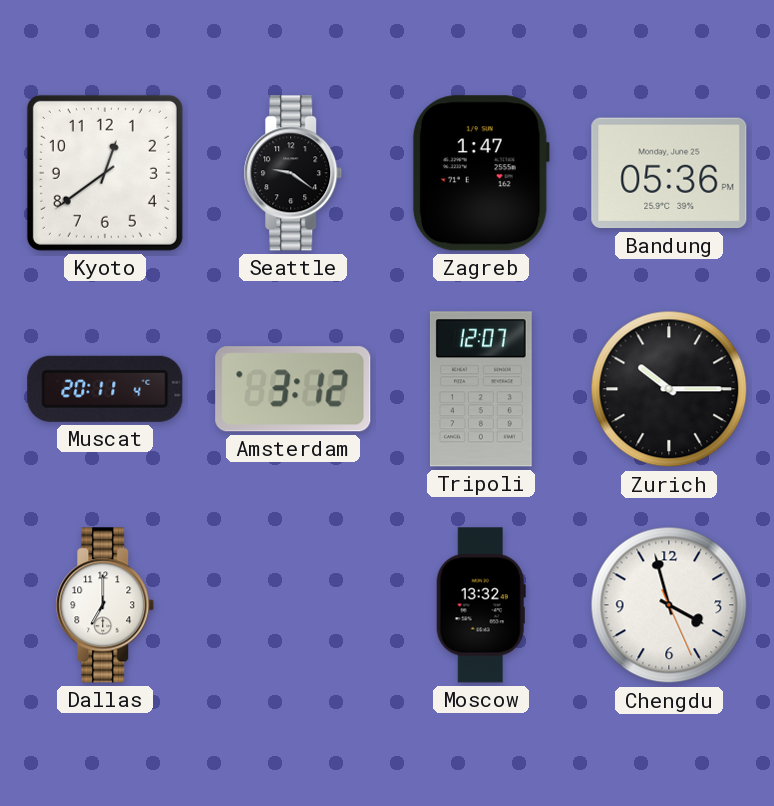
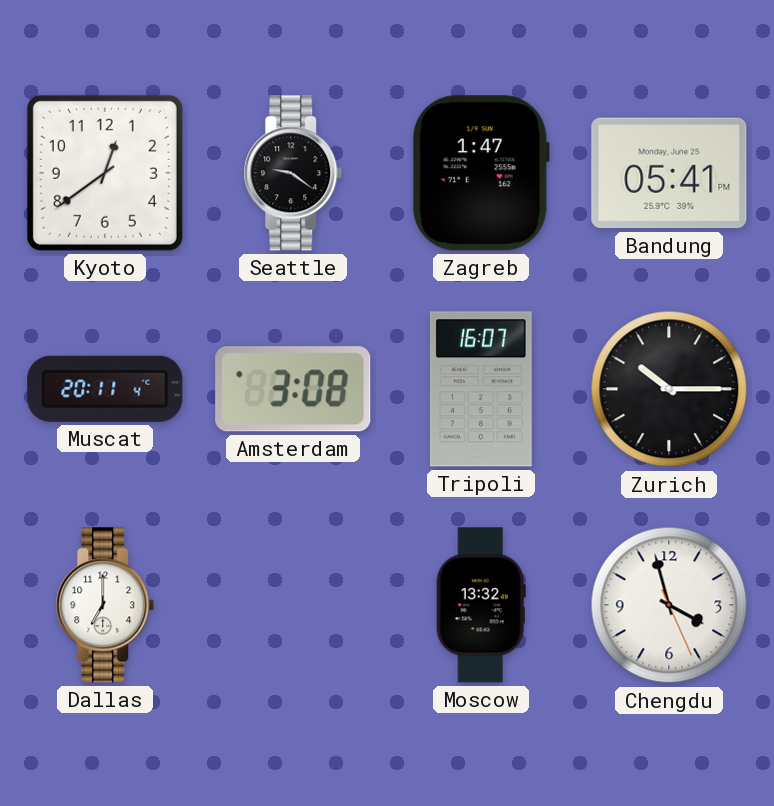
Bandung: 05:36 -> 05:41
Amsterdam: 3:12 -> 3:08
Tripoli: 12:07 -> 16:07
